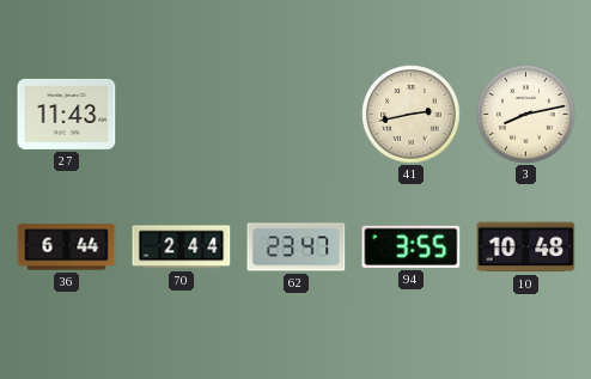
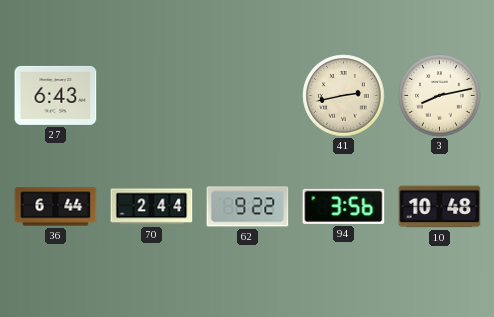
27: 11:43 -> 6:43
62: 23:47 -> 9:22
94: 3:55 -> 3:56
